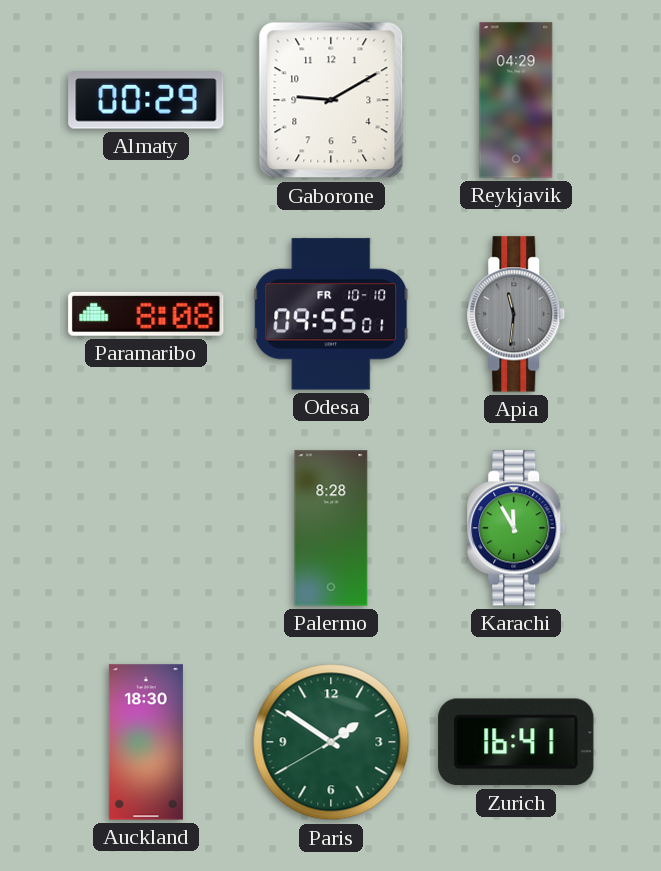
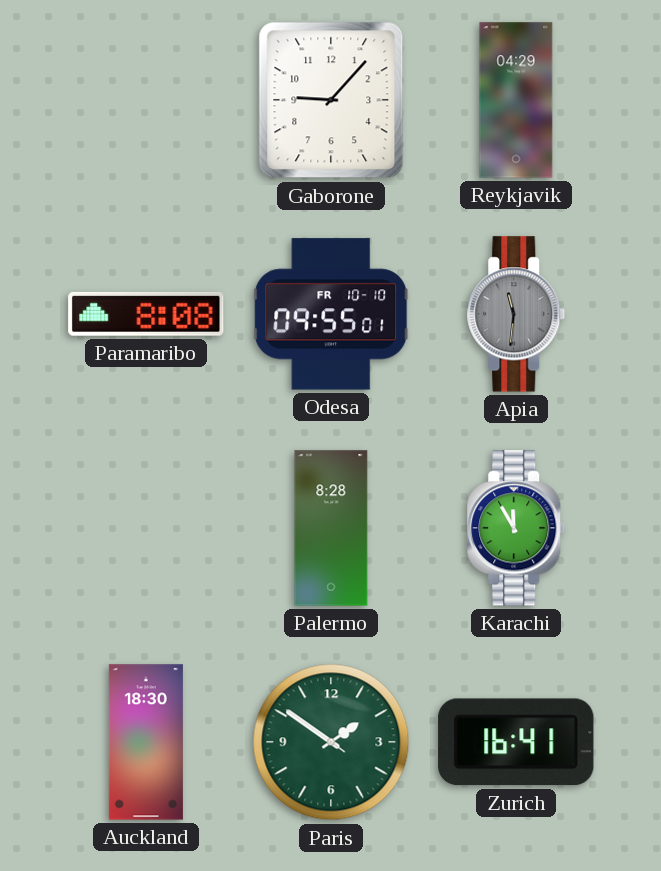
Almaty: 00:29 -> none
Gaborone: 9:10 -> 9:07
Paris: 1:50:40 -> 1:50:51
